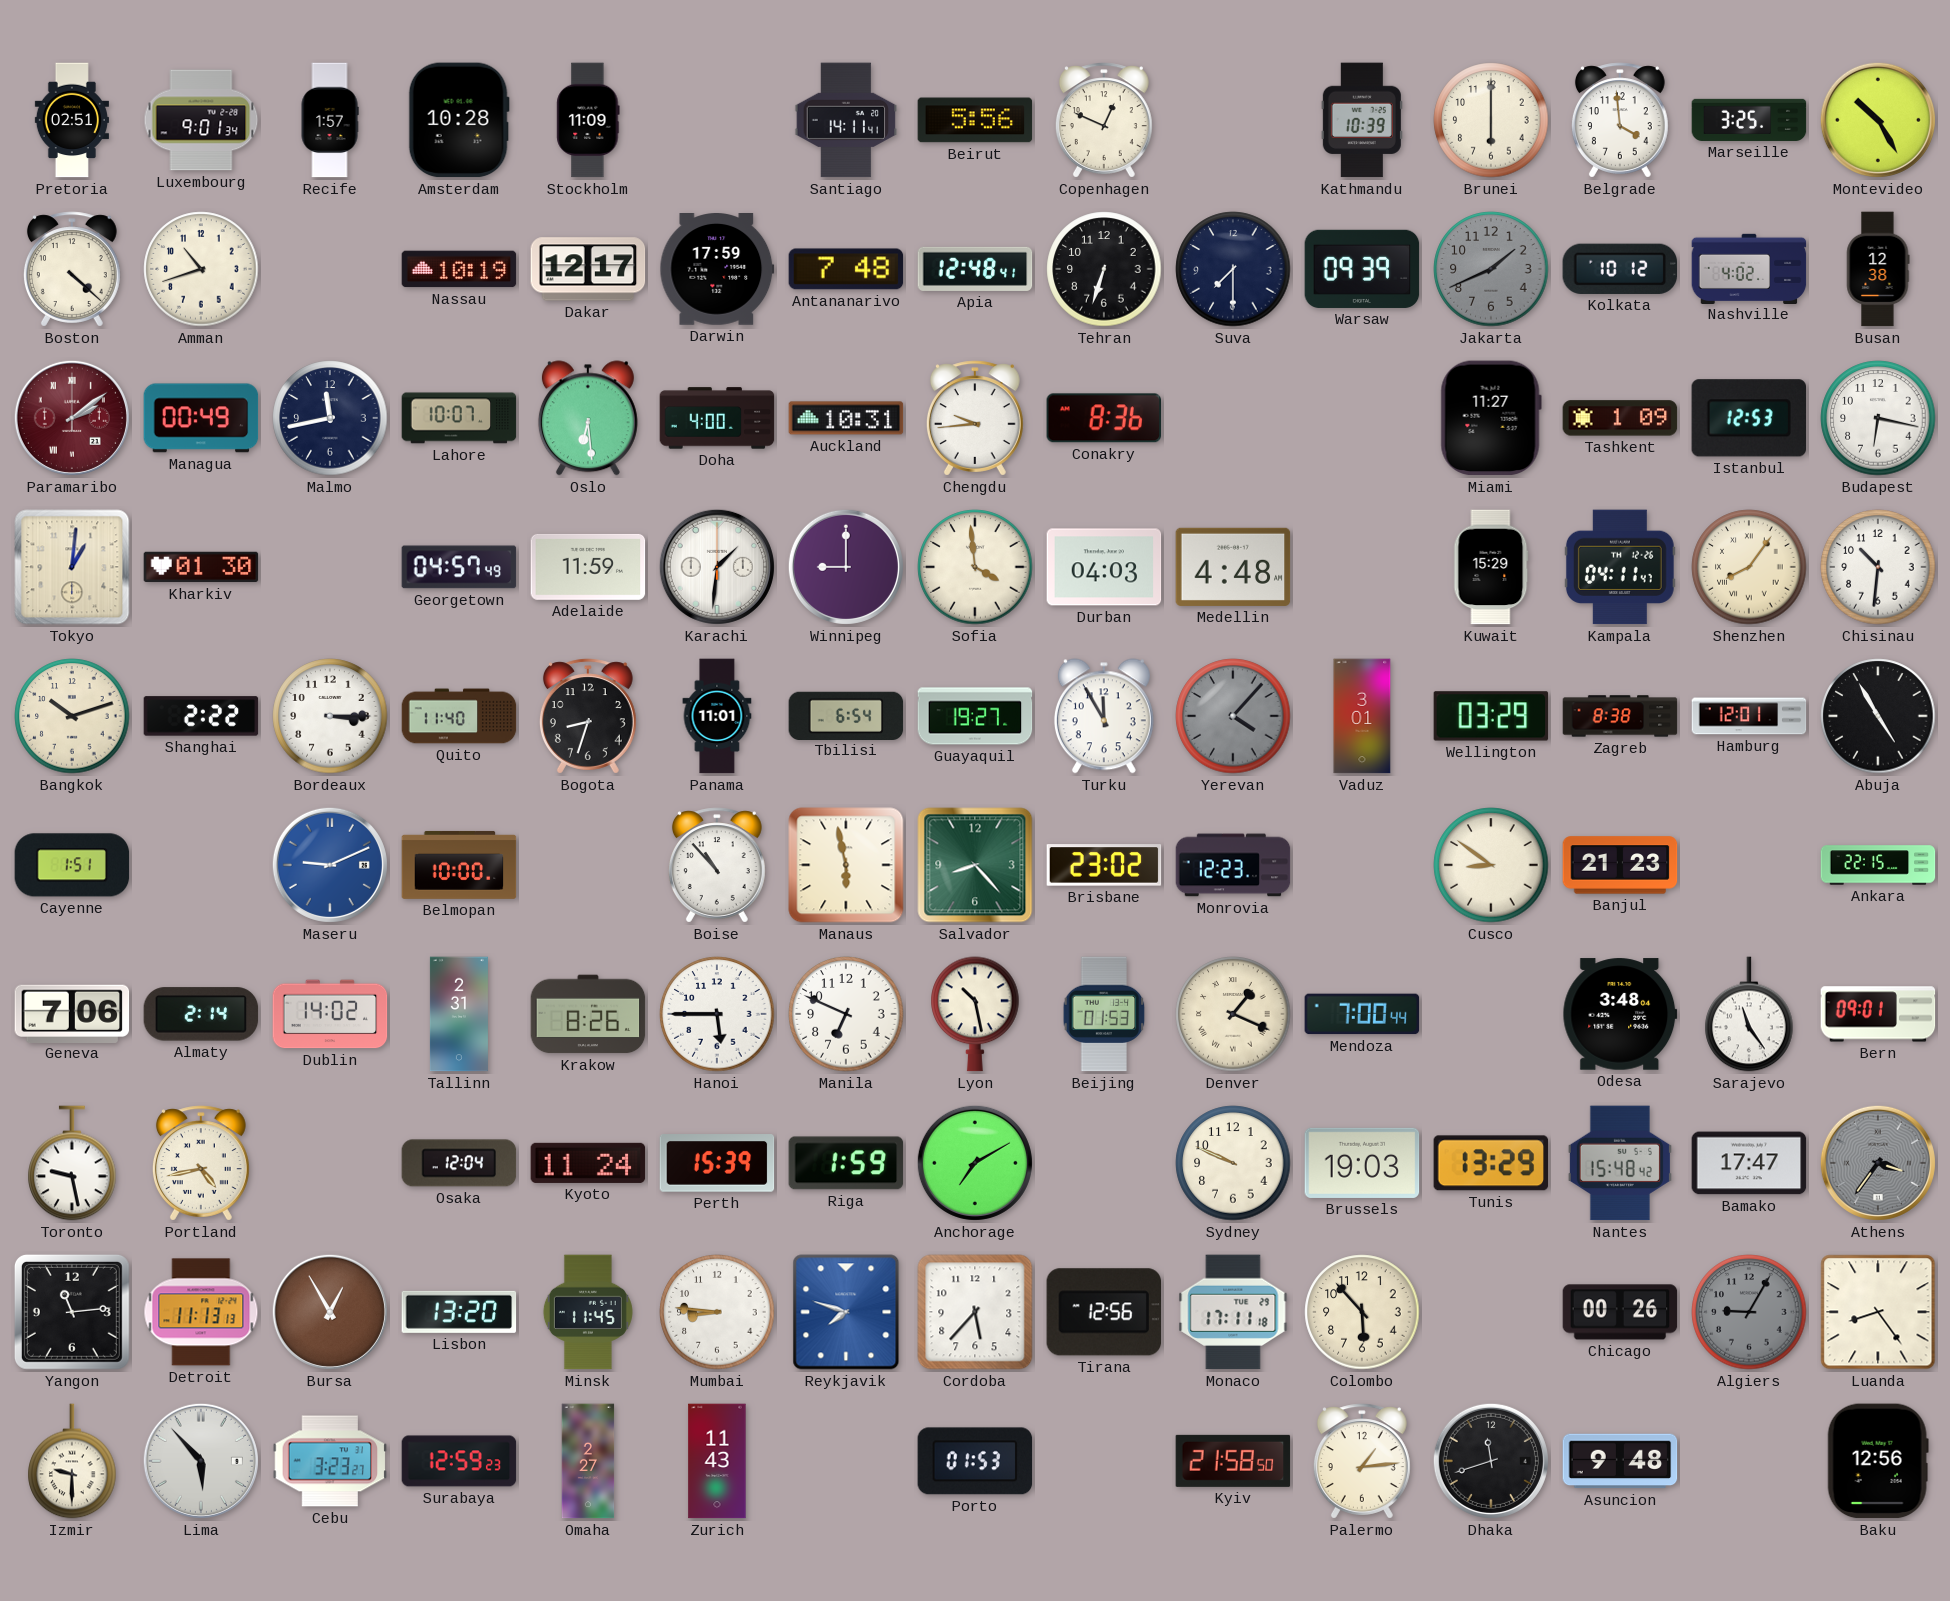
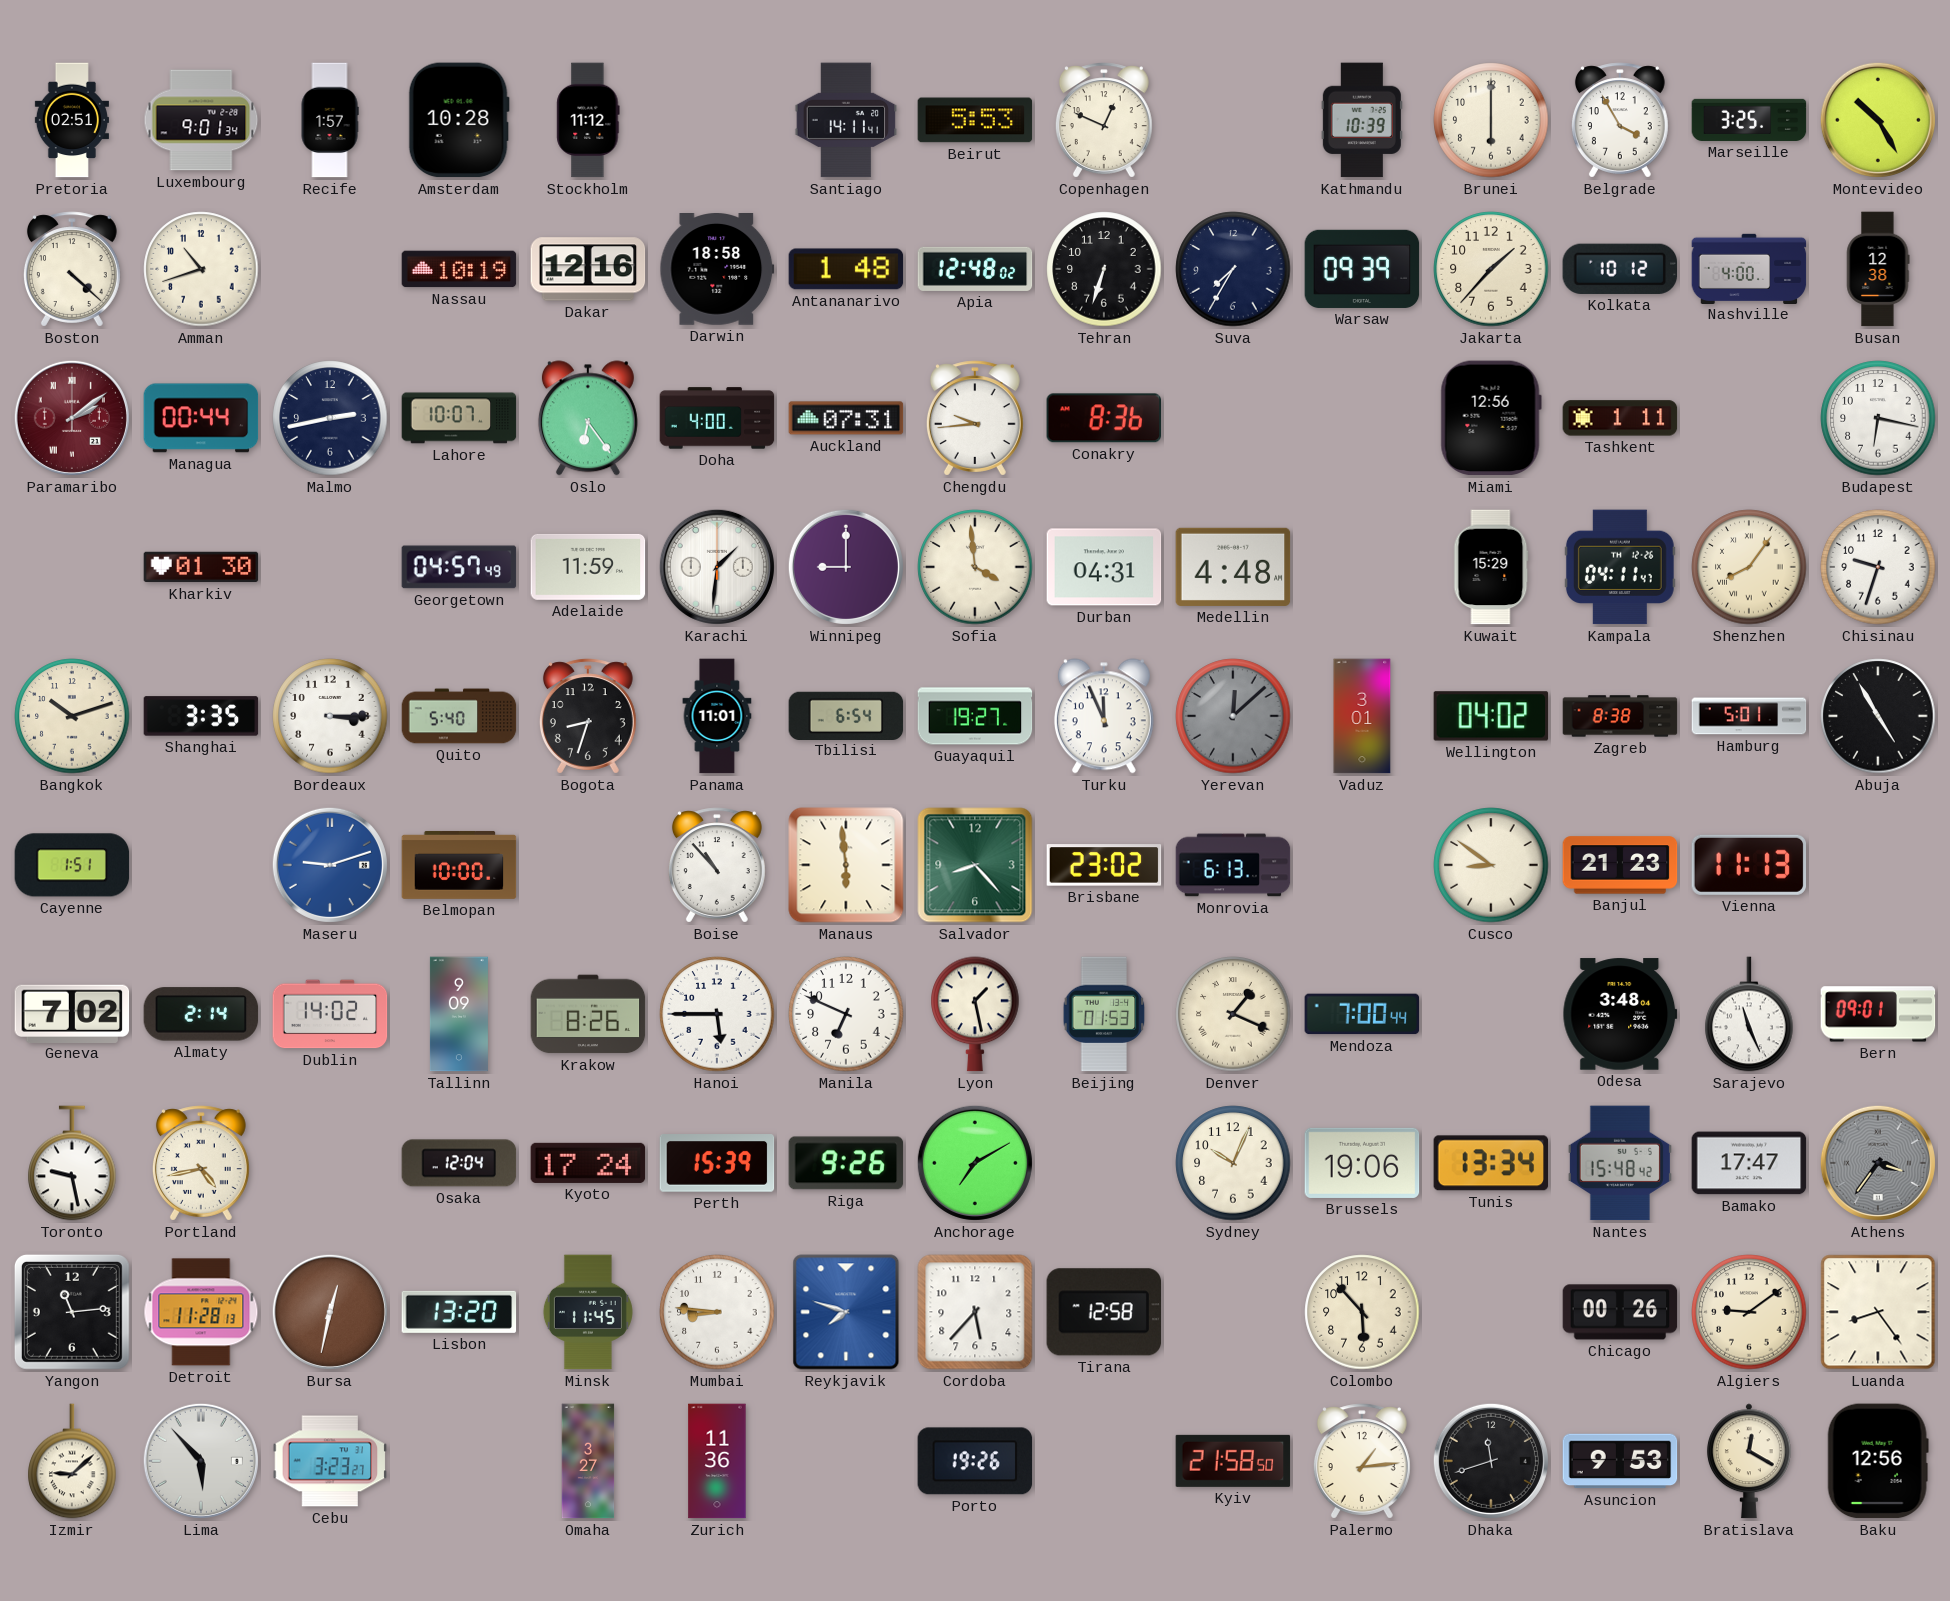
Stockholm: 11:09 -> 11:12
Beirut: 5:56 -> 5:53
Belgrade: 3:59 -> 3:55
Dakar: 12:17 -> 12:16
Darwin: 17:59 -> 18:58
Antananarivo: 7:48 -> 1:48
Apia: 12:48:41 -> 12:48:02
Suva: 7:30 -> 7:35
Jakarta: 1:41 -> 1:37
Jakarta dial: grey -> cream
Nashville: 4:02 -> 4:00
Managua: 00:49 -> 00:44
Malmo: 11:43 -> 2:43
Oslo: 6:29 -> 6:24
Auckland: 10:31 -> 07:31
Miami: 11:27 -> 12:56
Tashkent: 1:09 -> 1:11
Istanbul: 12:53 -> none
Tokyo: 1:01 -> none
Durban: 04:03 -> 04:31
Chisinau: 10:31 -> 9:33
Shanghai: 2:22 -> 3:35
Quito: 11:40 -> 5:40
Turku: 11:55 -> 11:56
Yerevan: 4:07 -> 12:08
Wellington: 03:29 -> 04:02
Hamburg: 12:01 -> 5:01
Maseru: 9:11 -> 9:12
Manaus: 5:58 -> 5:59
Monrovia: 12:23 -> 6:13
Vienna: none -> 11:13
Ankara: 22:15 -> none
Geneva: 7:06 -> 7:02
Tallinn: 2:31 -> 9:09
Lyon: 10:28 -> 1:28
Sarajevo: 11:24 -> 11:26
Kyoto: 11:24 -> 17:24
Riga: 1:59 -> 9:26
Sydney: 9:49 -> 10:04
Brussels: 19:03 -> 19:06
Tunis: 13:29 -> 13:34
Detroit: 11:13 -> 11:28
Bursa: 12:55 -> 12:32
Tirana: 12:56 -> 12:58
Monaco: 17:11 -> none
Algiers: 9:05 -> 9:09
Algiers dial: grey -> cream
Izmir: 9:30 -> 9:08
Surabaya: 12:59 -> none
Omaha: 2:27 -> 3:27
Zurich: 11:43 -> 11:36
Porto: 01:53 -> 19:26
Asuncion: 9:48 -> 9:53
Bratislava: none -> 12:20
